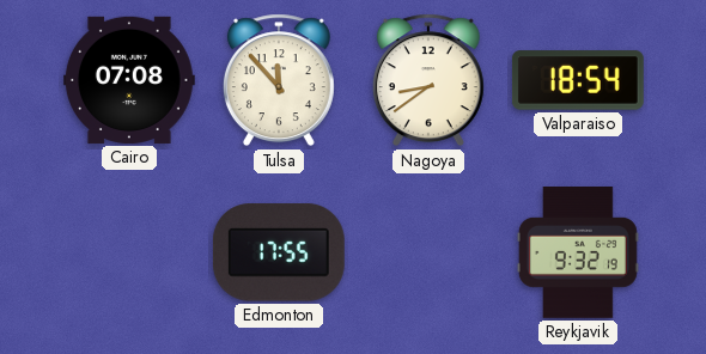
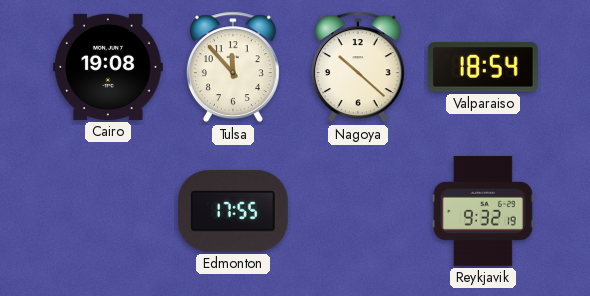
Cairo: 07:08 -> 19:08
Nagoya: 8:39 -> 10:22
